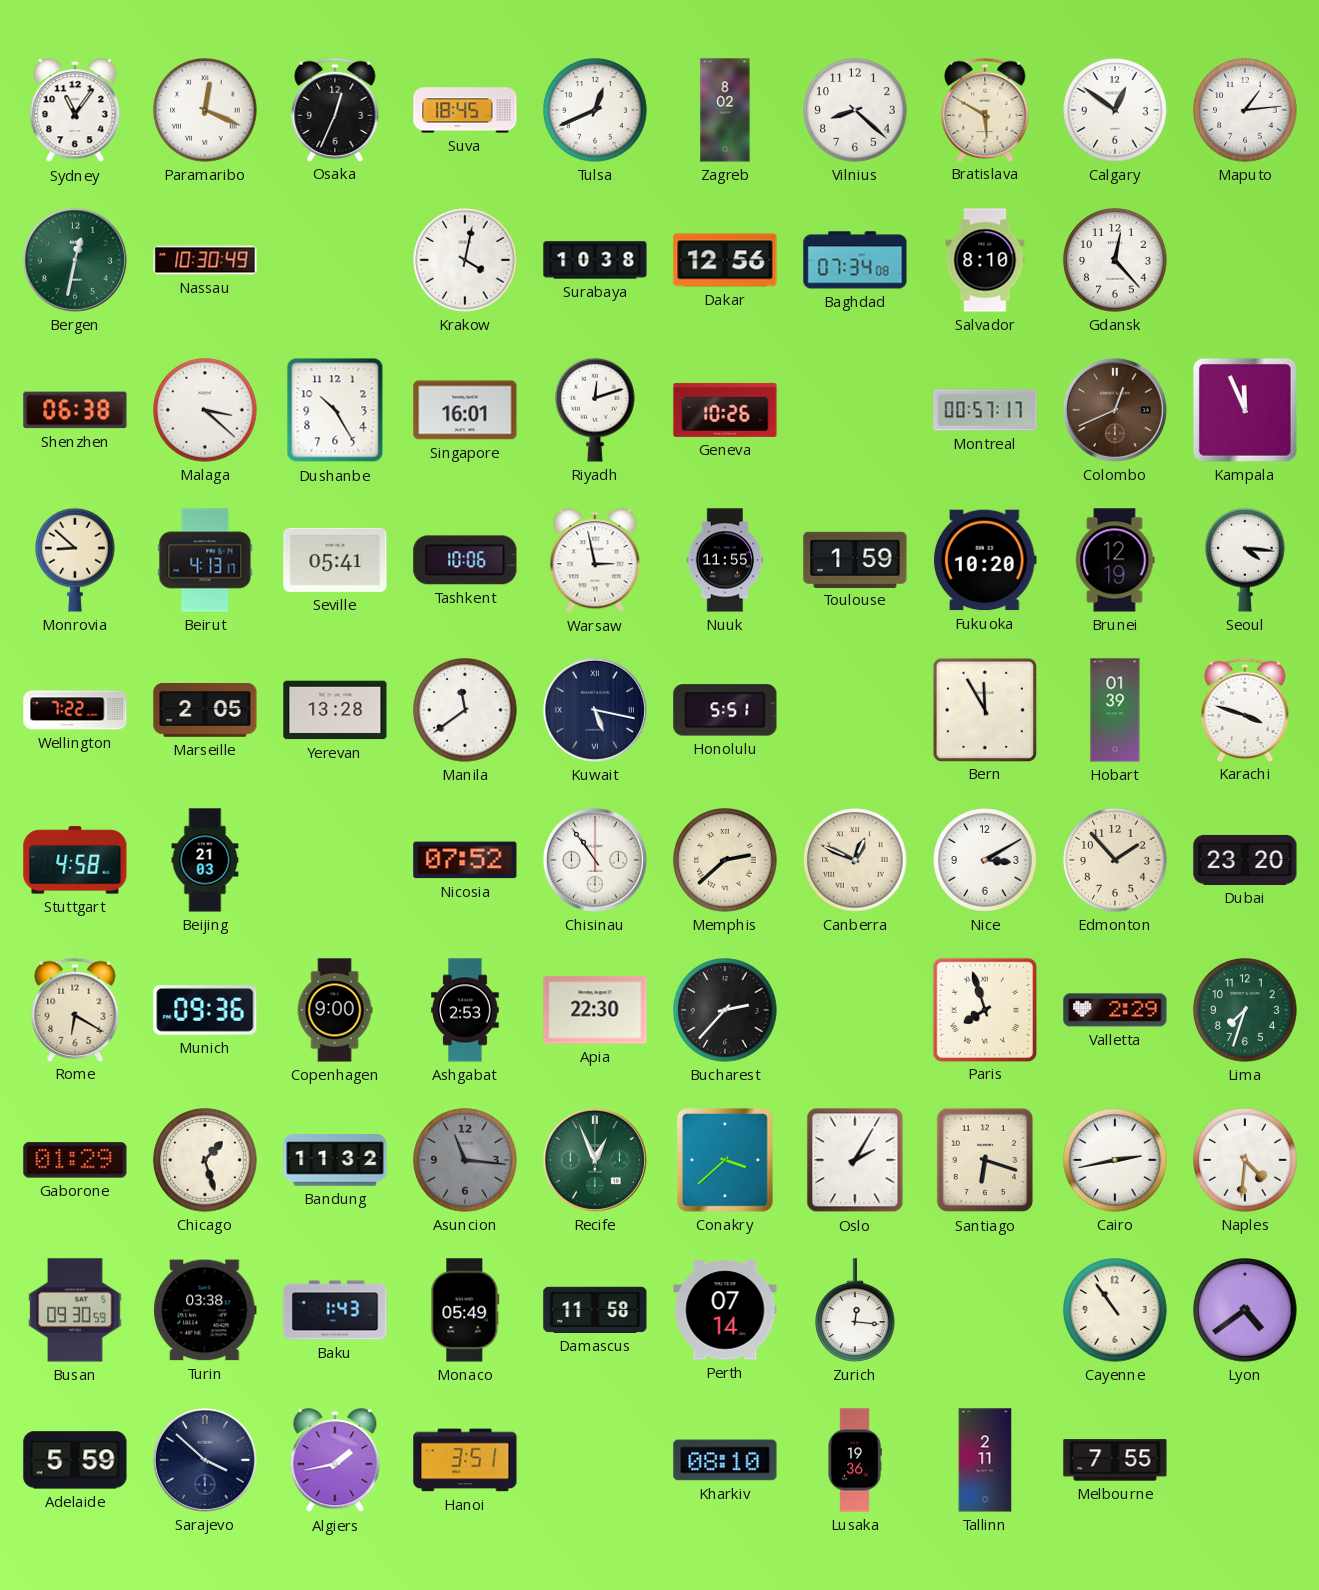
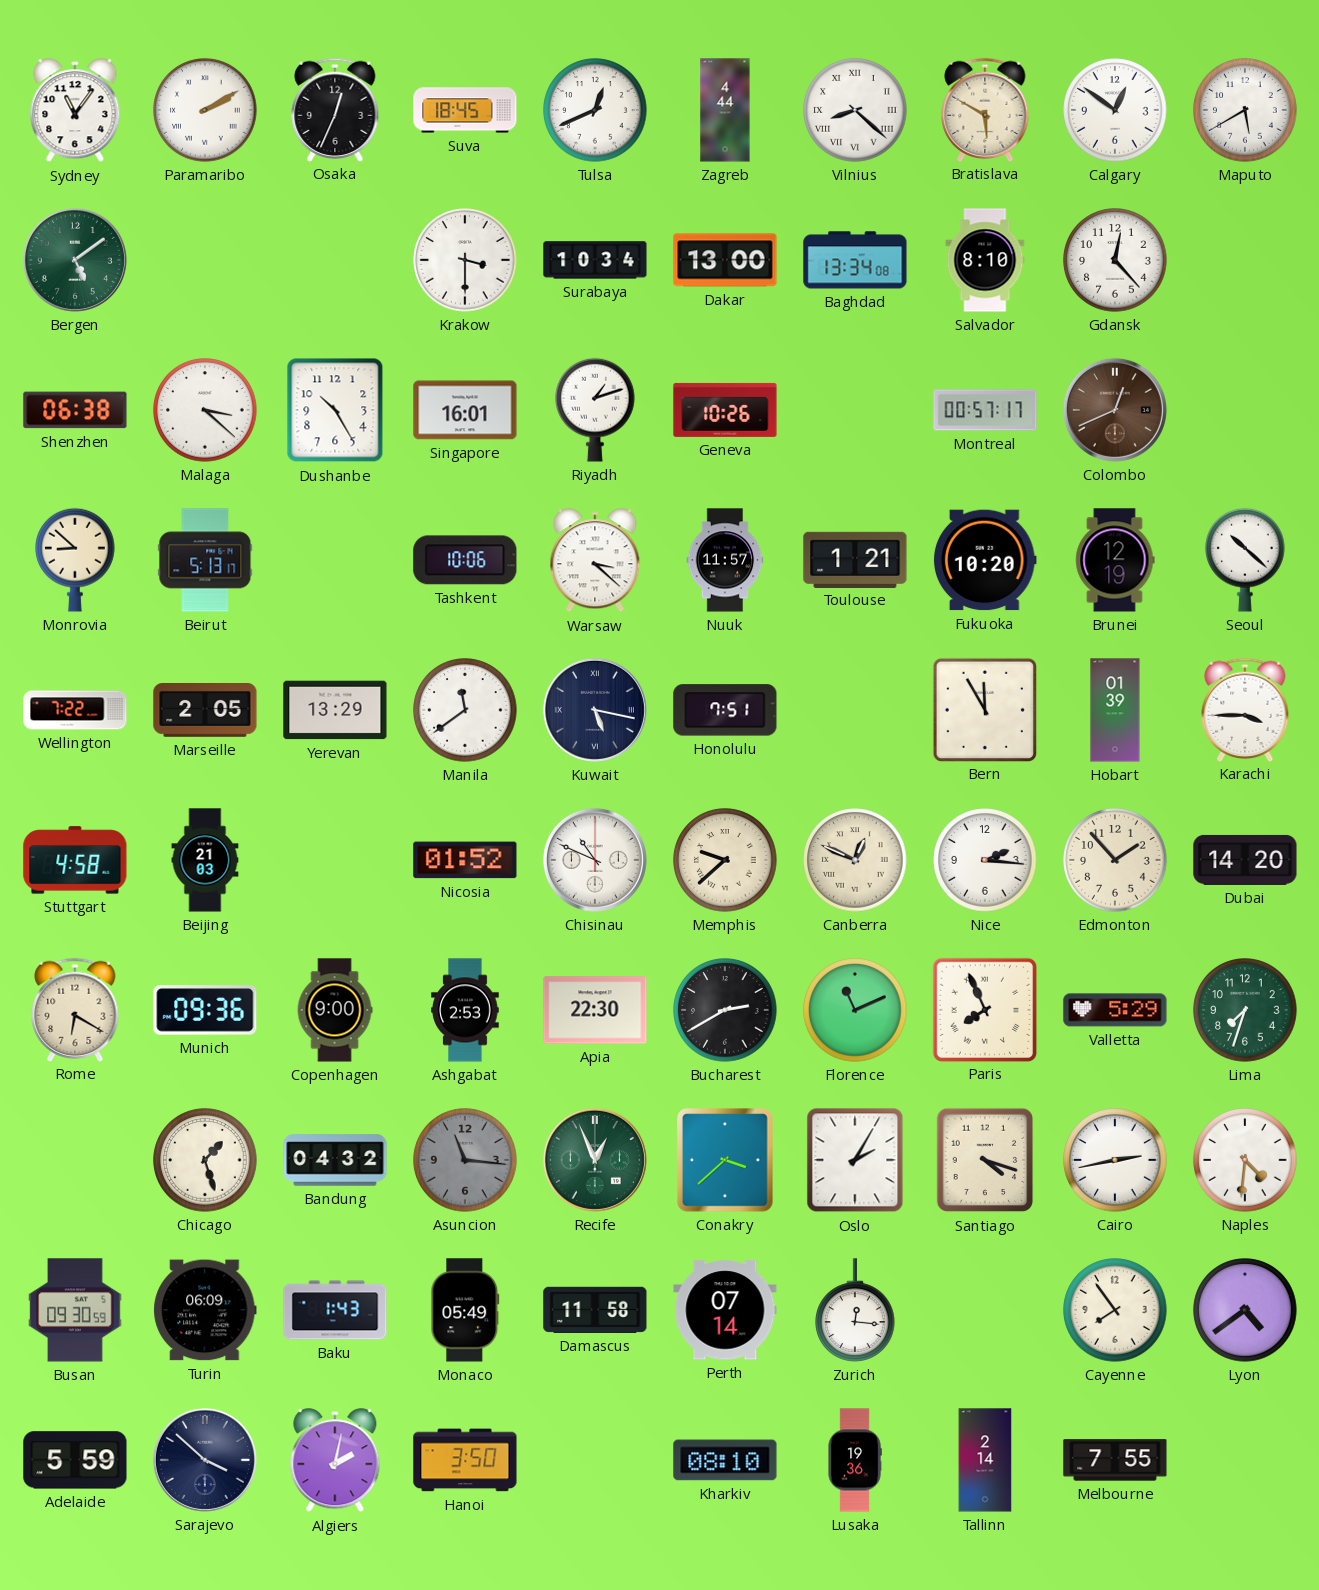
Paramaribo: 12:19 -> 2:10
Zagreb: 8:02 -> 4:44
Vilnius numerals: Arabic -> Roman
Maputo: 1:14 -> 5:40
Bergen: 12:32 -> 5:09
Nassau: 10:30 -> none
Krakow: 4:02 -> 3:30
Surabaya: 10:38 -> 10:34
Dakar: 12:56 -> 13:00
Baghdad: 07:34 -> 13:34
Riyadh: 12:12 -> 1:12
Kampala: 11:56 -> none
Beirut: 4:13 -> 5:13
Seville: 05:41 -> none
Warsaw: 2:58 -> 3:22
Nuuk: 11:55 -> 11:57
Toulouse: 1:59 -> 1:21
Seoul: 4:16 -> 10:22
Yerevan: 13:28 -> 13:29
Honolulu: 5:51 -> 7:51
Karachi: 3:48 -> 3:45
Nicosia: 07:52 -> 01:52
Chisinau: 10:54 -> 10:49
Memphis: 2:38 -> 9:38
Nice: 3:10 -> 2:16
Dubai: 23:20 -> 14:20
Bucharest: 2:37 -> 2:40
Florence: none -> 11:11
Paris: 7:57 -> 7:56
Valletta: 2:29 -> 5:29
Gaborone: 01:29 -> none
Bandung: 11:32 -> 04:32
Santiago: 6:18 -> 4:18
Turin: 03:38 -> 06:09
Cayenne: 10:54 -> 7:54
Algiers: 1:43 -> 2:02
Hanoi: 3:51 -> 3:50
Tallinn: 2:11 -> 2:14
